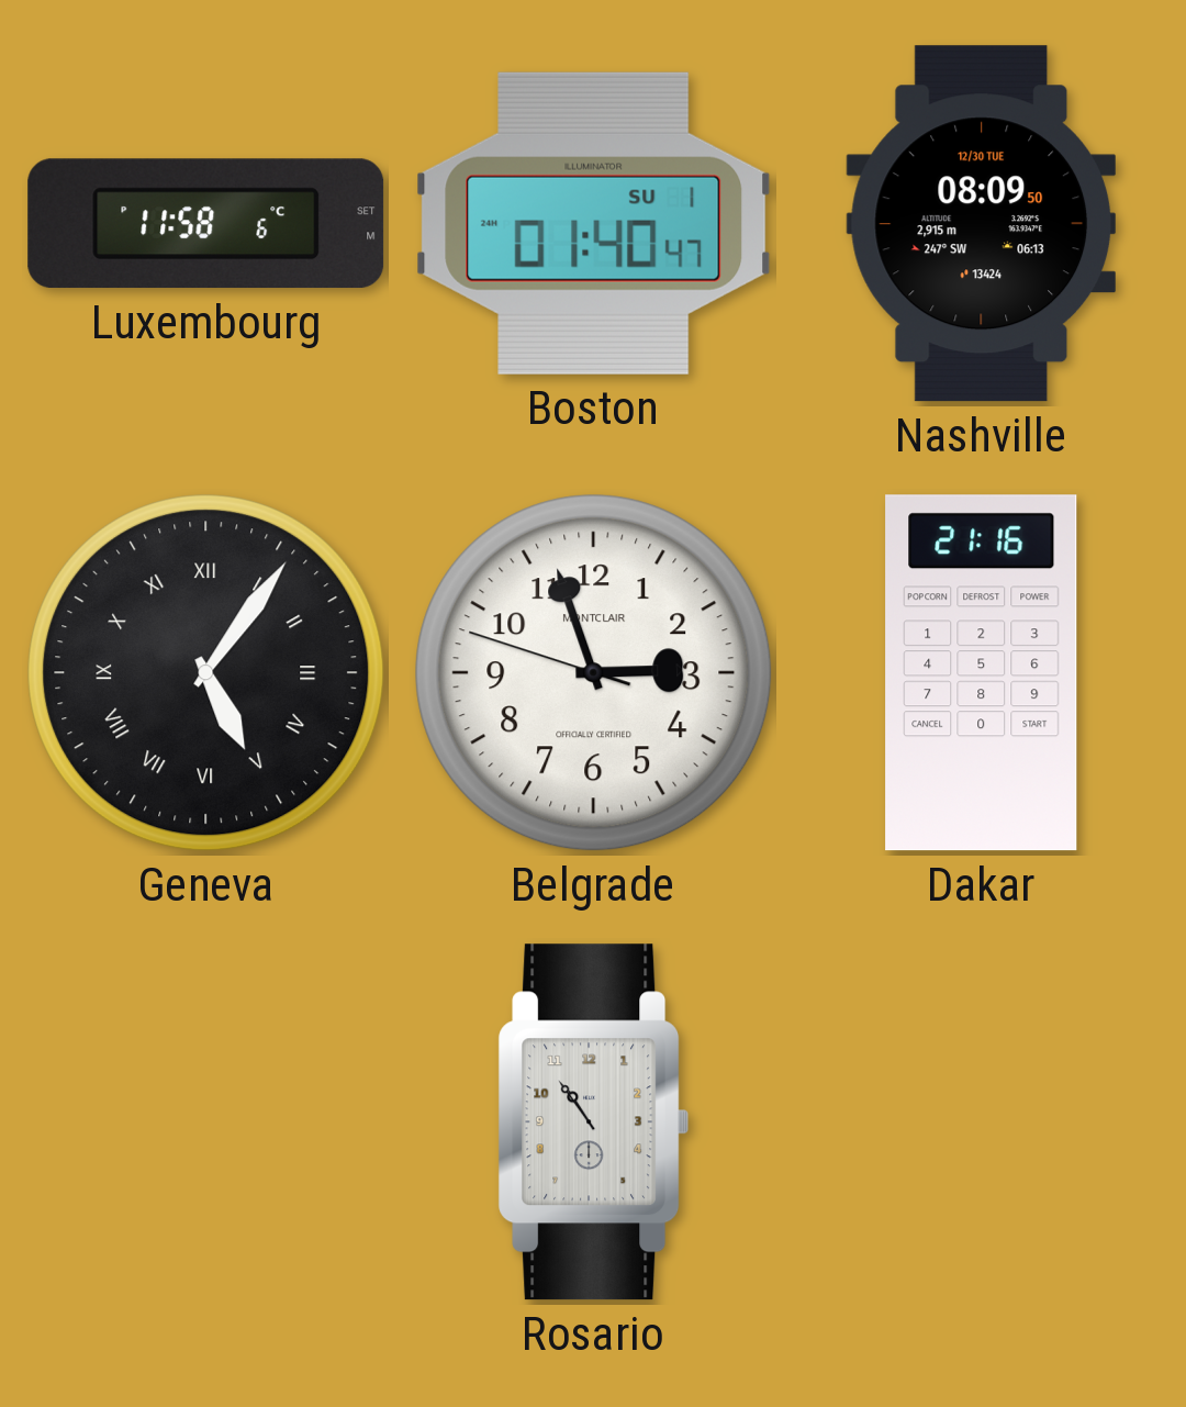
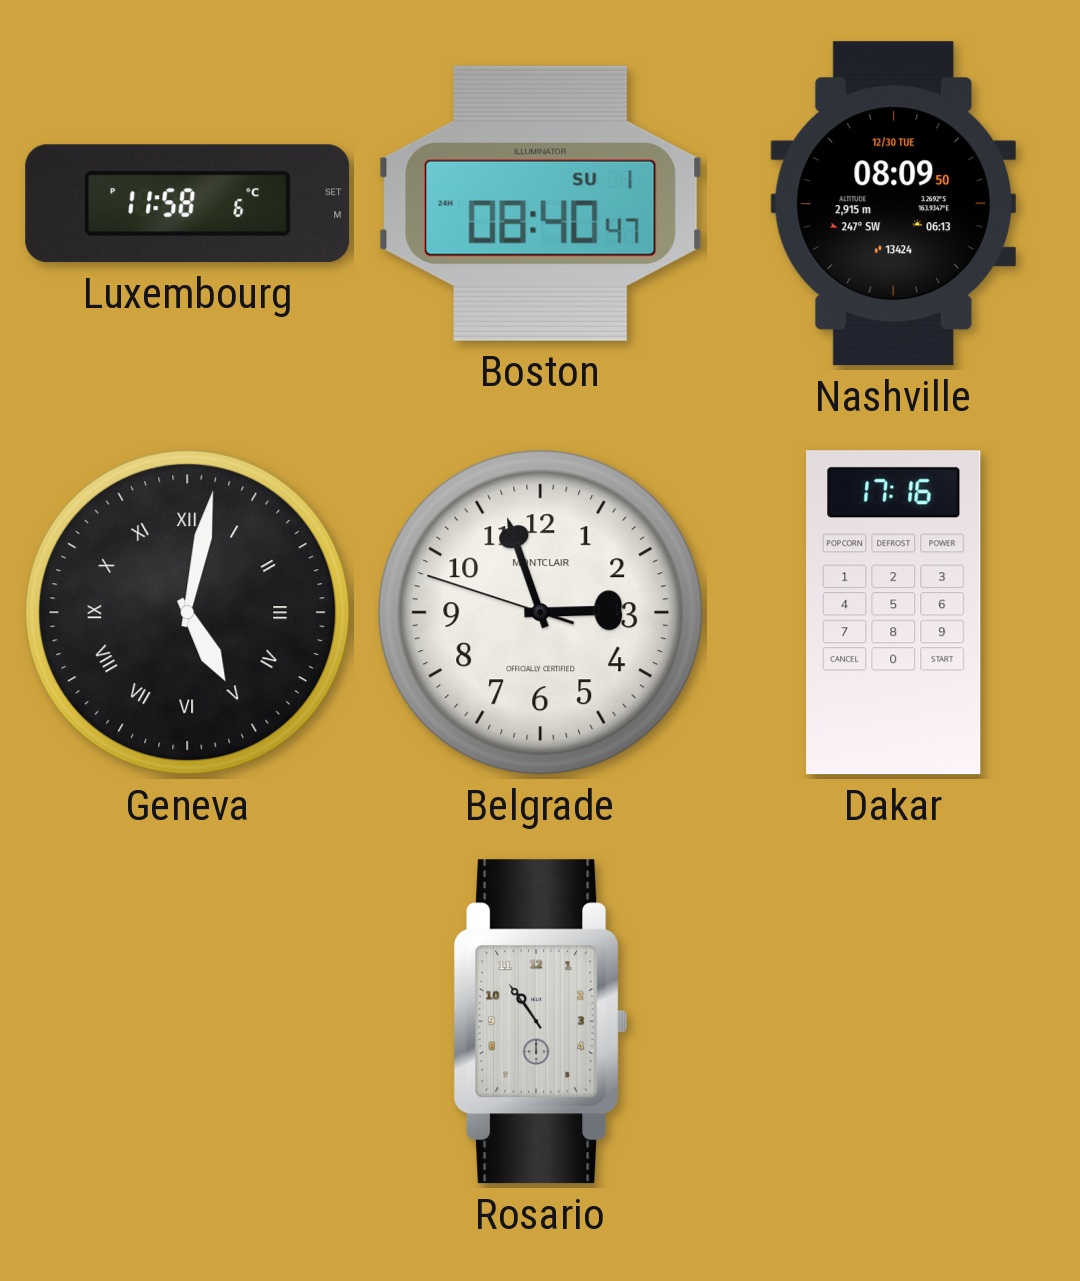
Boston: 01:40 -> 08:40
Geneva: 5:06 -> 5:02
Dakar: 21:16 -> 17:16
